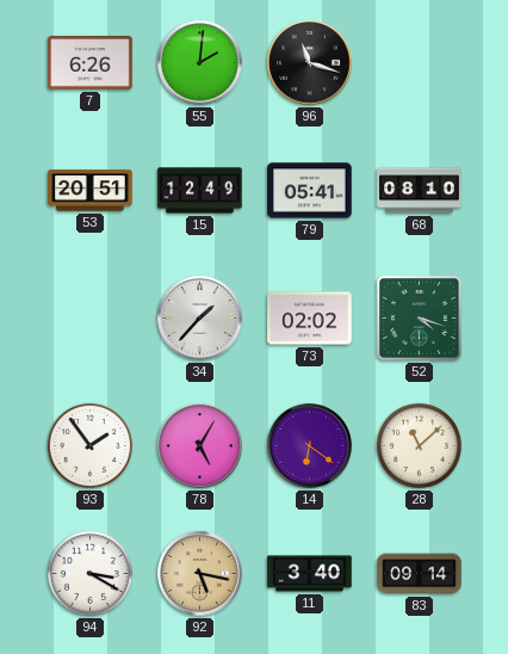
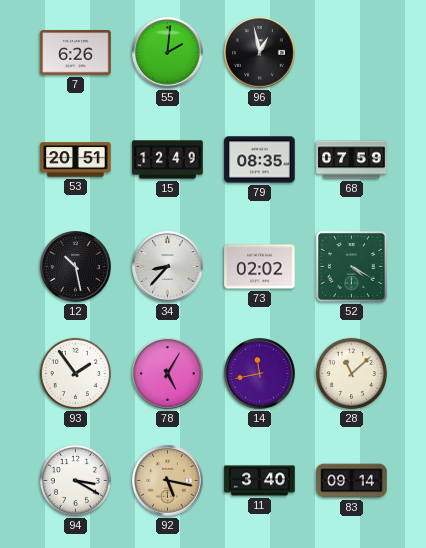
96: 11:18 -> 12:58
79: 05:41 -> 08:35
68: 08:10 -> 07:59
12: none -> 10:28
34: 1:37 -> 8:37
52: 4:18 -> 4:20
14: 6:21 -> 11:43
